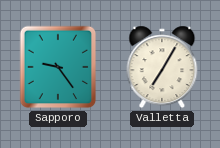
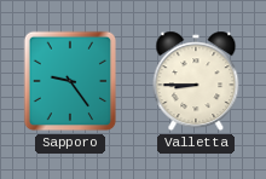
Valletta: 7:05 -> 8:45
